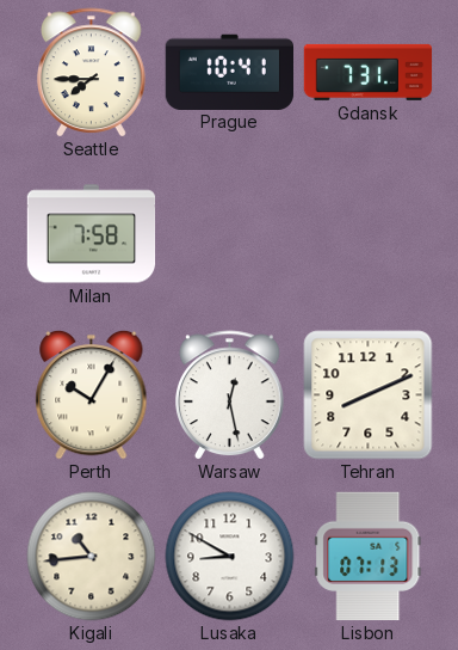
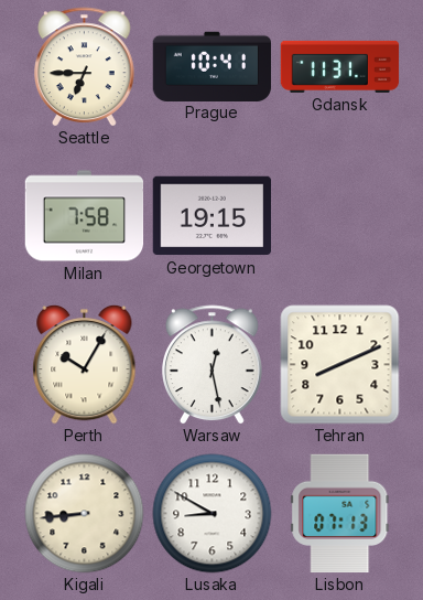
Seattle: 7:45 -> 6:45
Gdansk: 7:31 -> 11:31
Georgetown: none -> 19:15
Kigali: 10:44 -> 8:44
